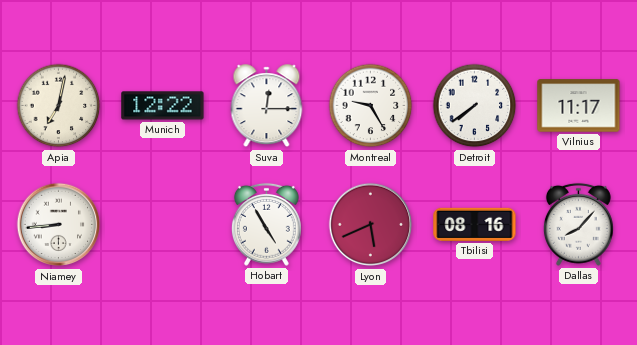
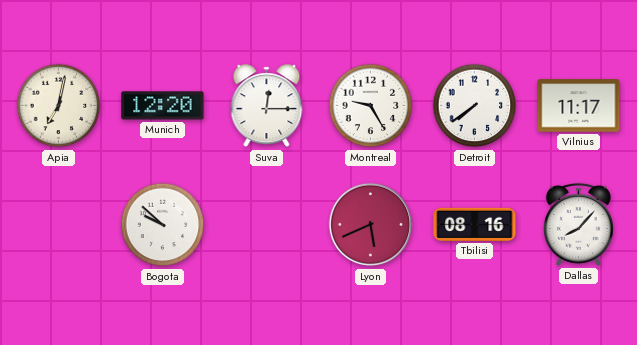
Munich: 12:22 -> 12:20
Niamey: 8:44 -> none
Bogota: none -> 9:52
Hobart: 4:55 -> none
